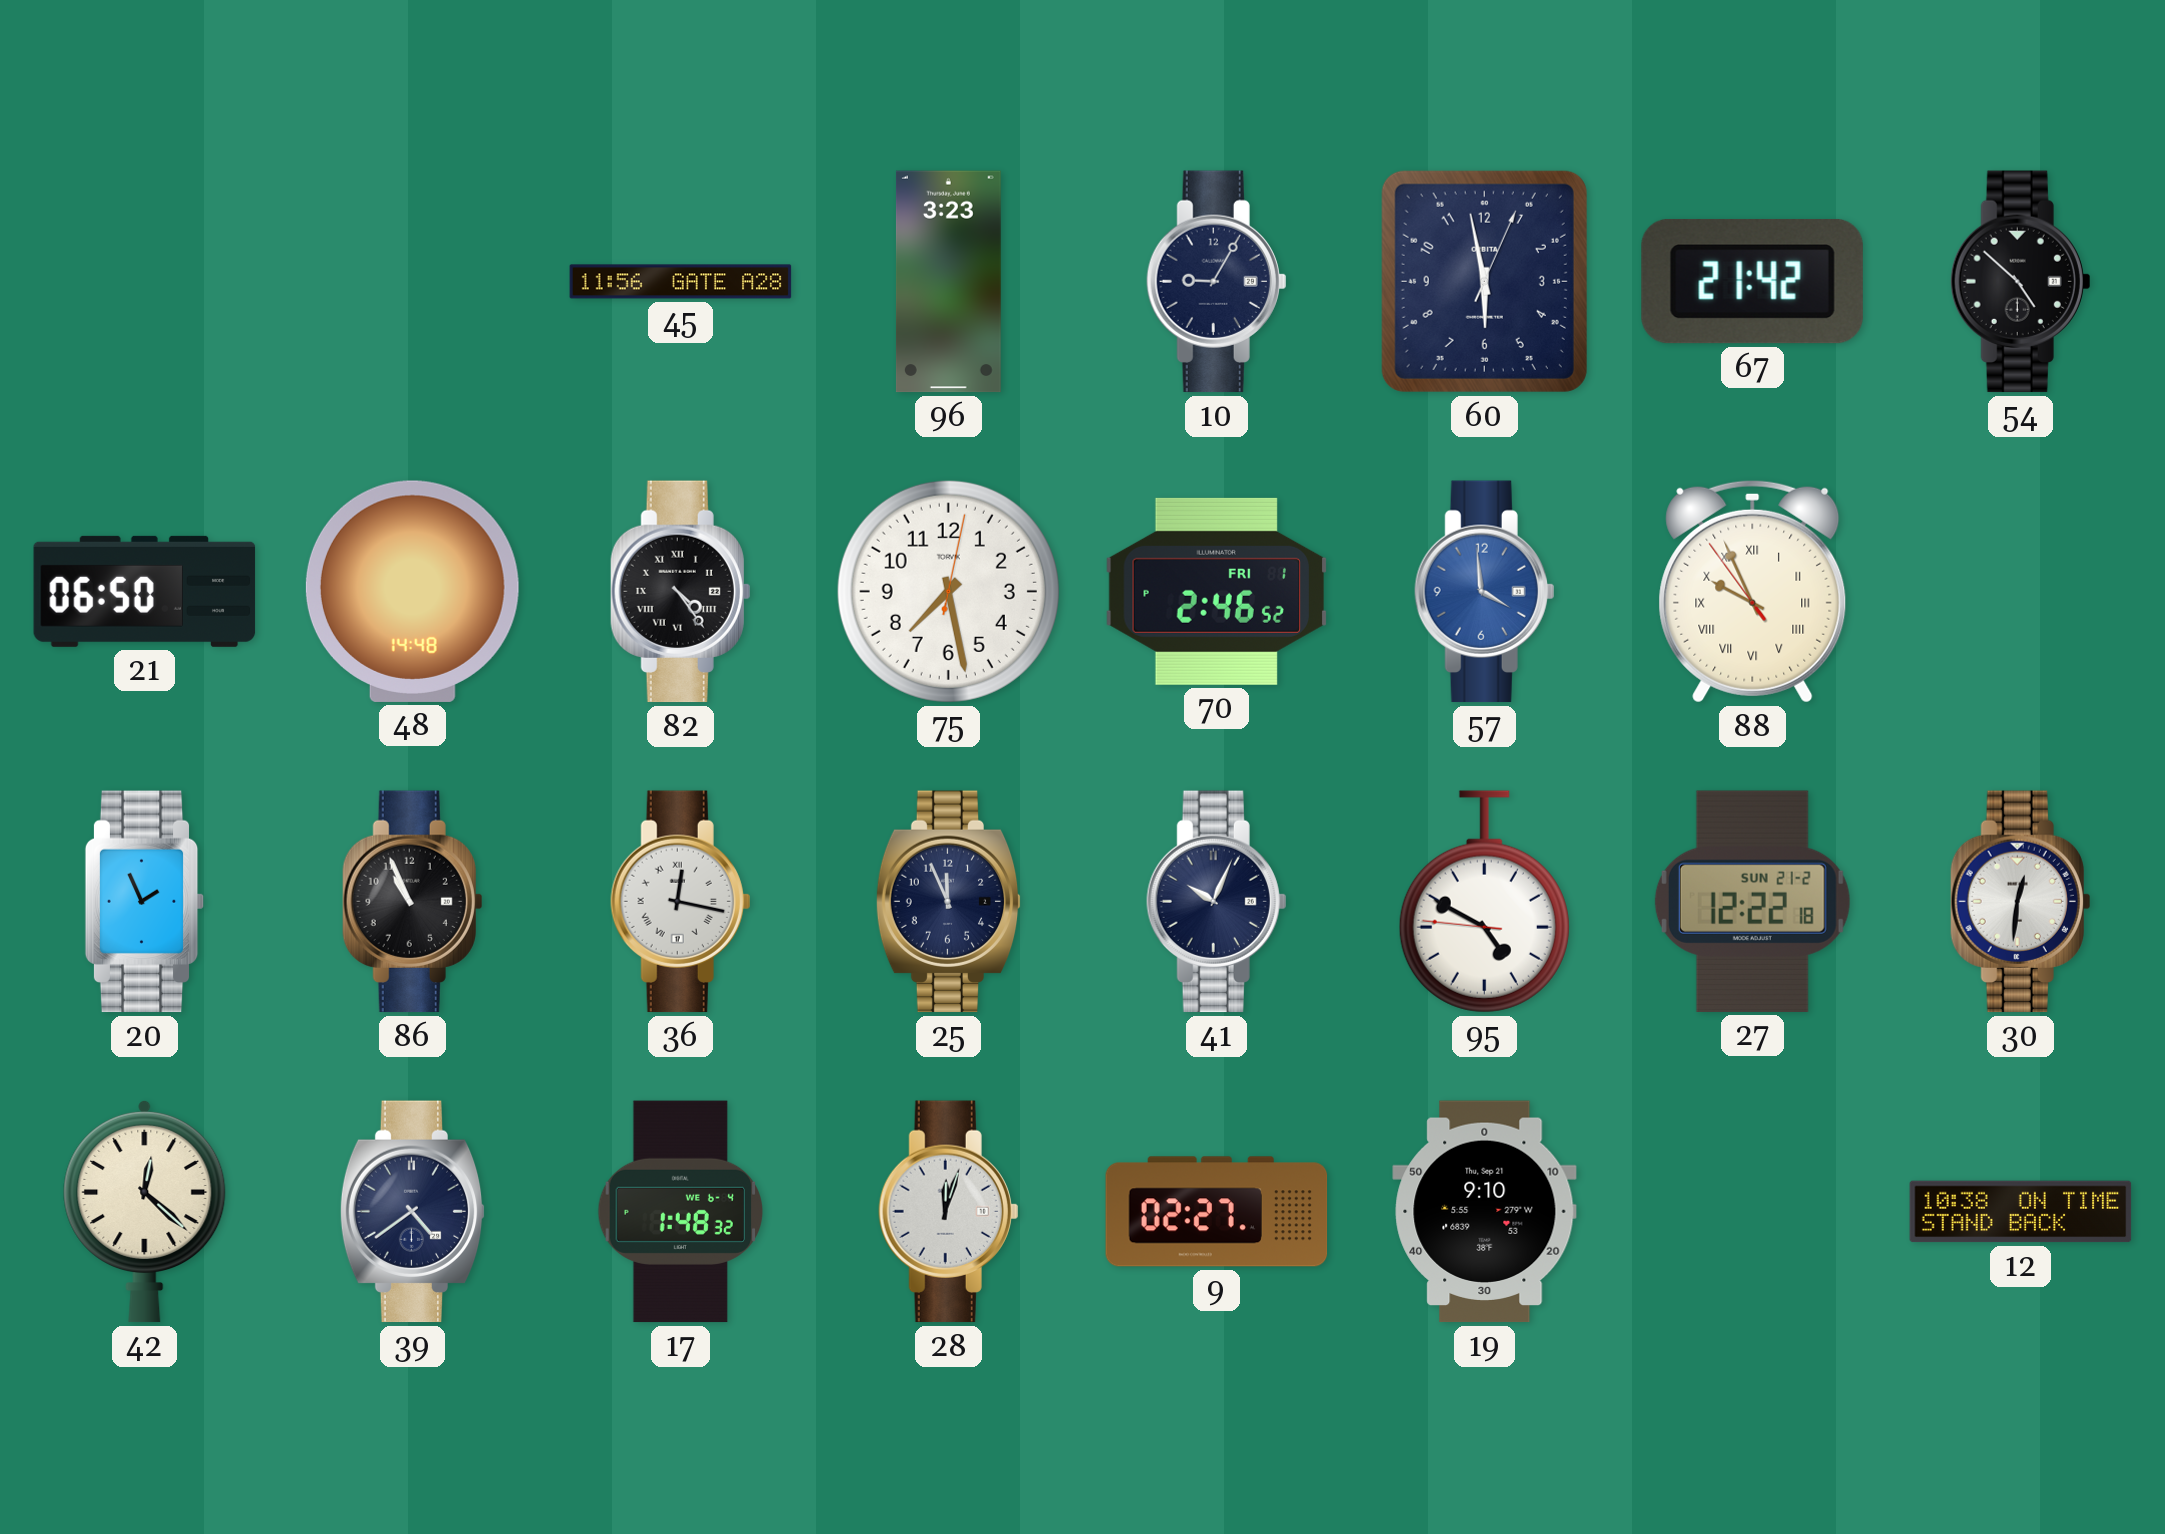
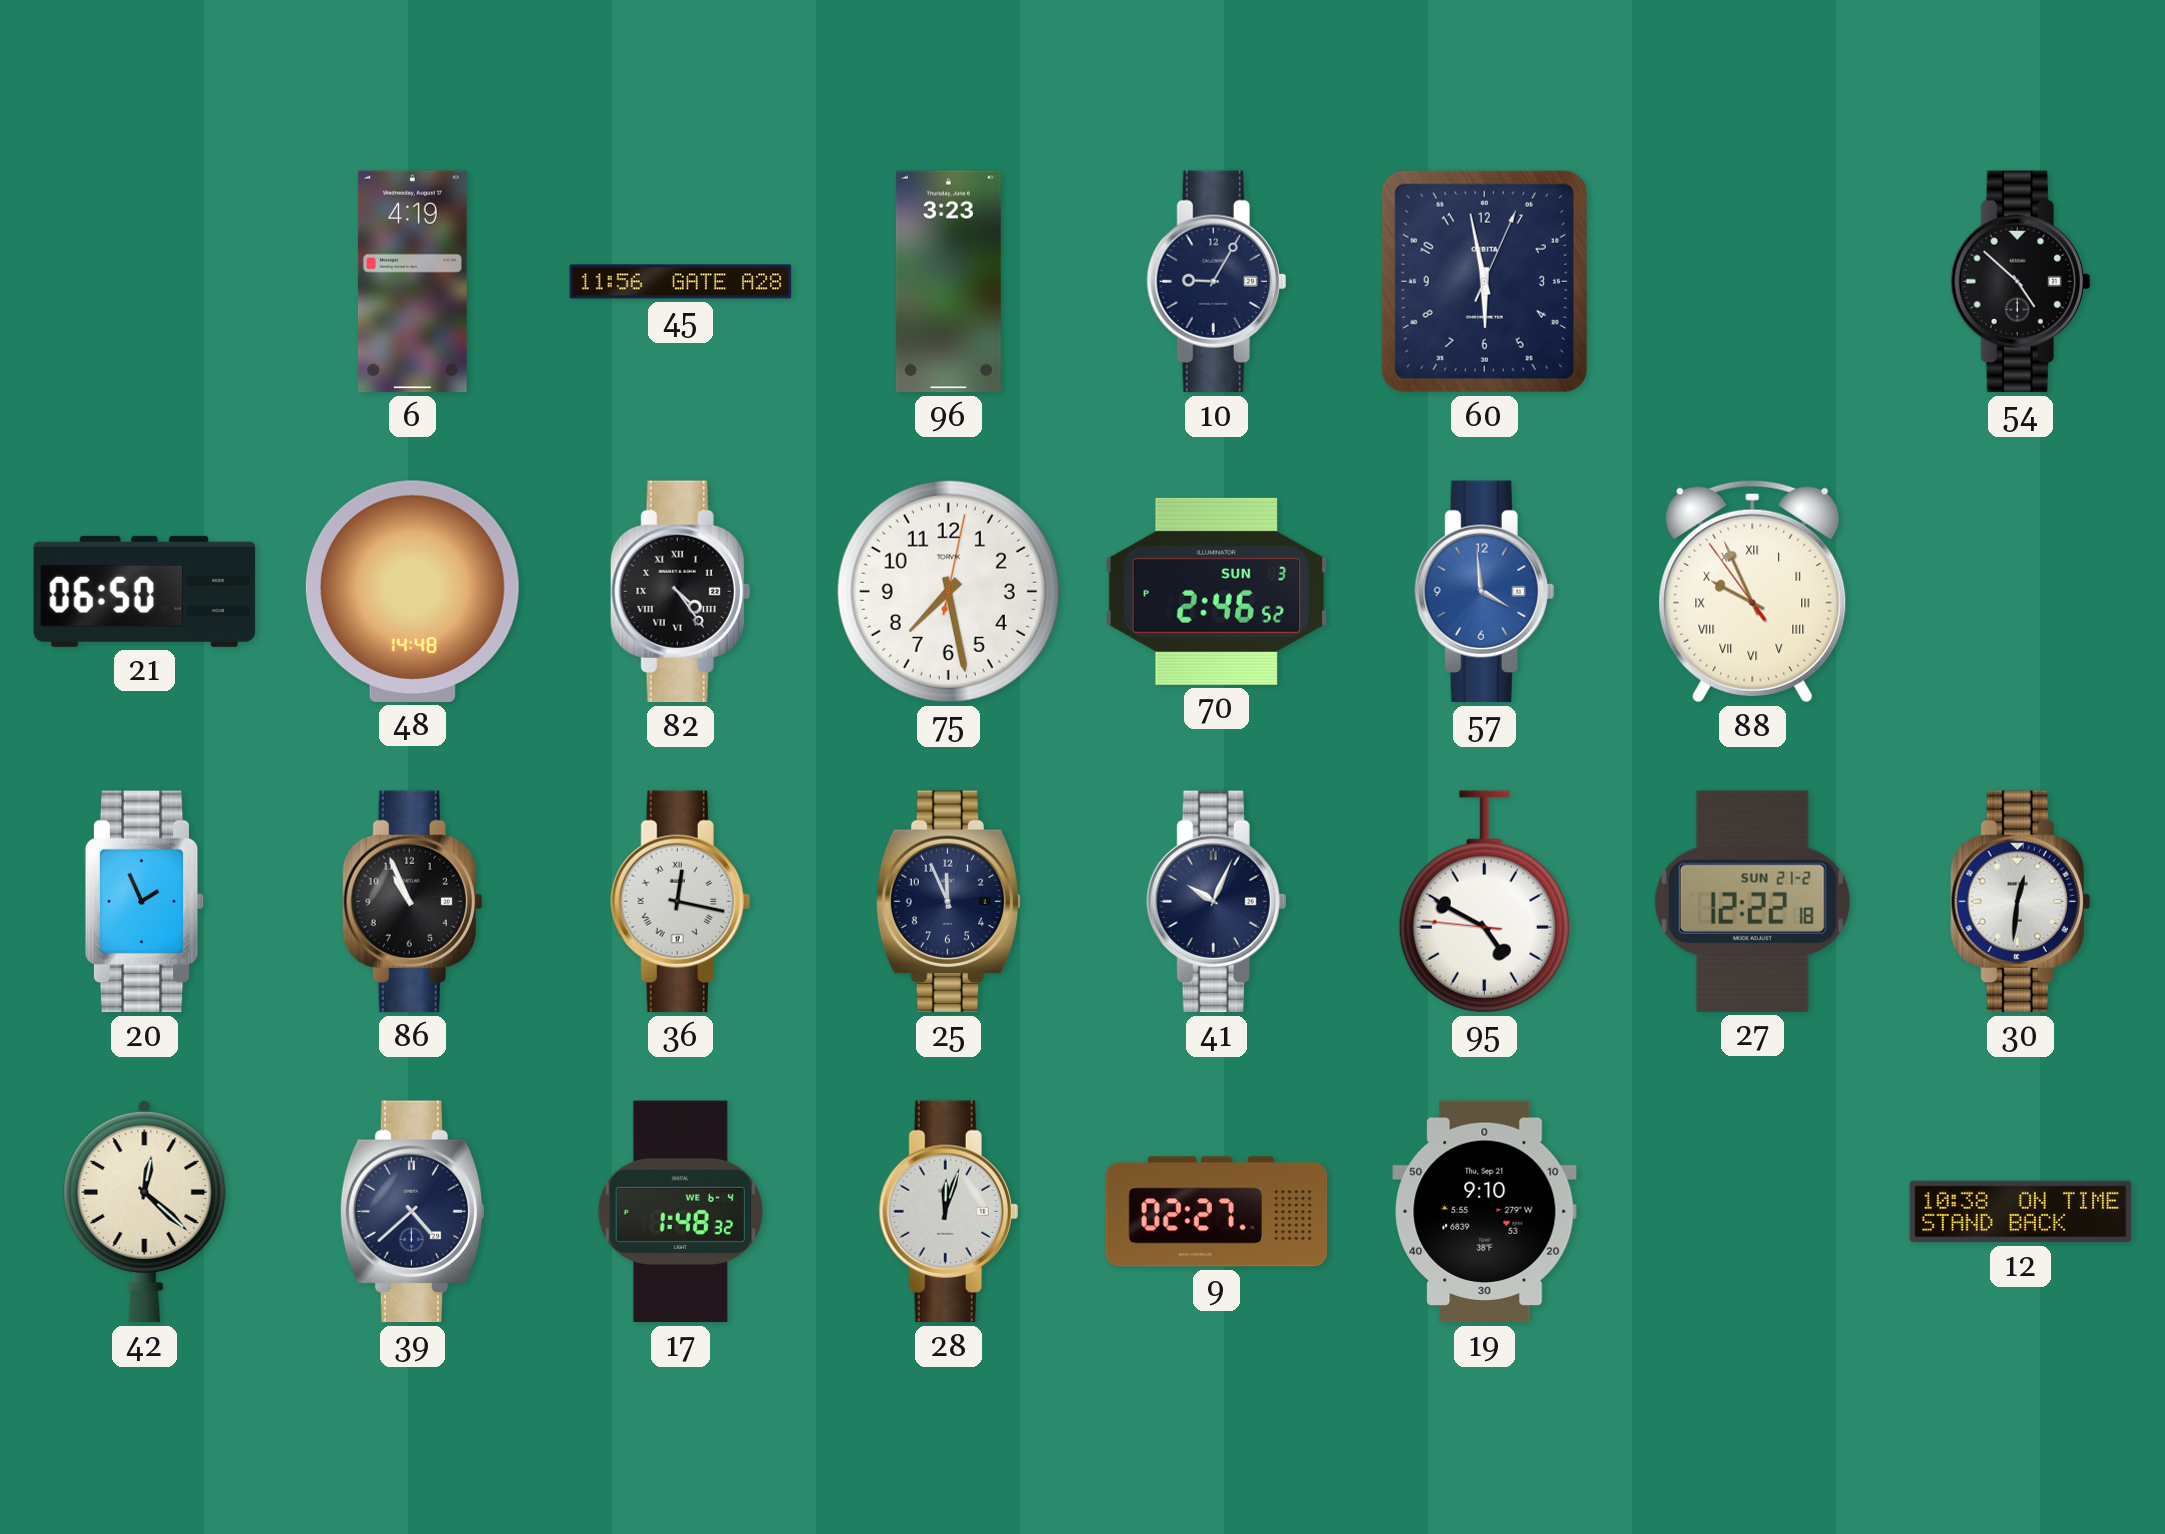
6: none -> 4:19
67: 21:42 -> none
70 date: FRI 1 -> SUN 3
39: 4:39 -> 4:38
